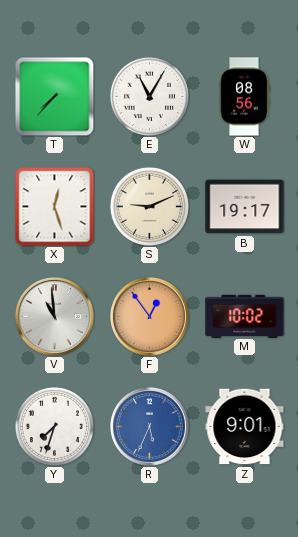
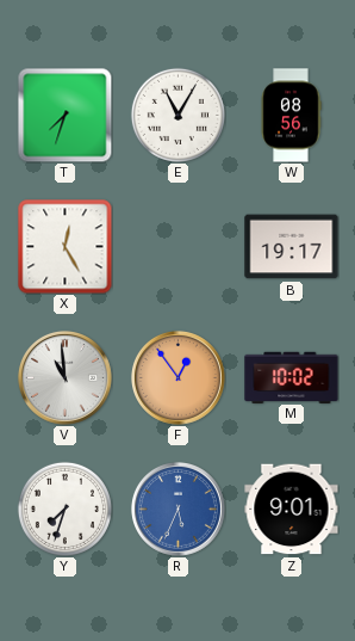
T: 7:37 -> 7:33
X: 12:27 -> 12:25
S: 9:11 -> none
